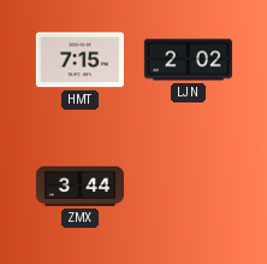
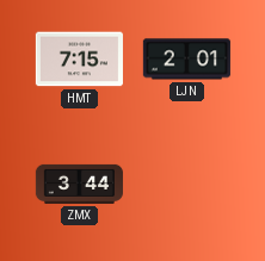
LJN: 2:02 -> 2:01
